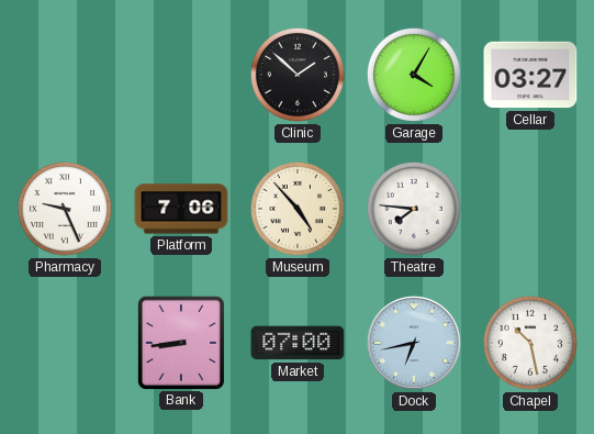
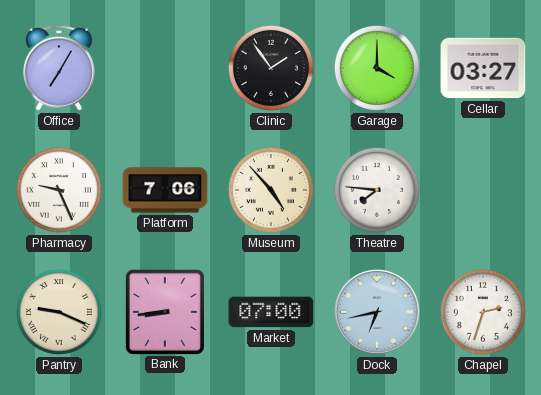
Office: none -> 7:05
Clinic: 1:52 -> 1:54
Garage: 4:05 -> 4:00
Pantry: none -> 9:19
Chapel: 10:28 -> 2:33
